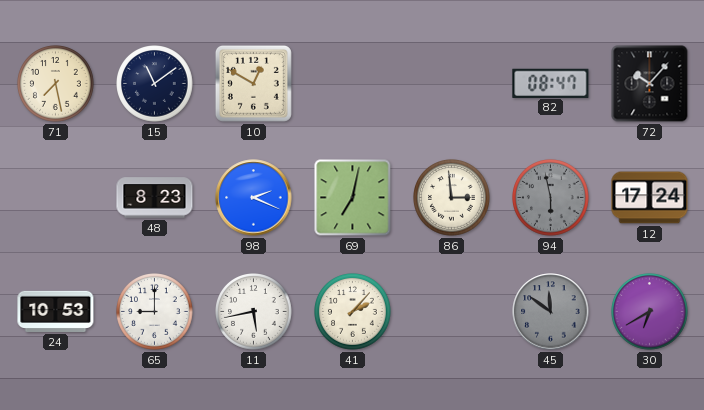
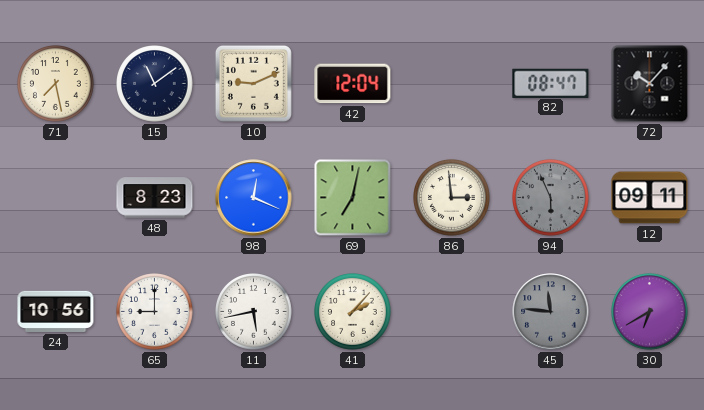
10: 12:50 -> 9:11
42: none -> 12:04
98: 2:19 -> 12:19
94: 5:58 -> 5:56
12: 17:24 -> 09:11
24: 10:53 -> 10:56
45: 11:51 -> 11:46
